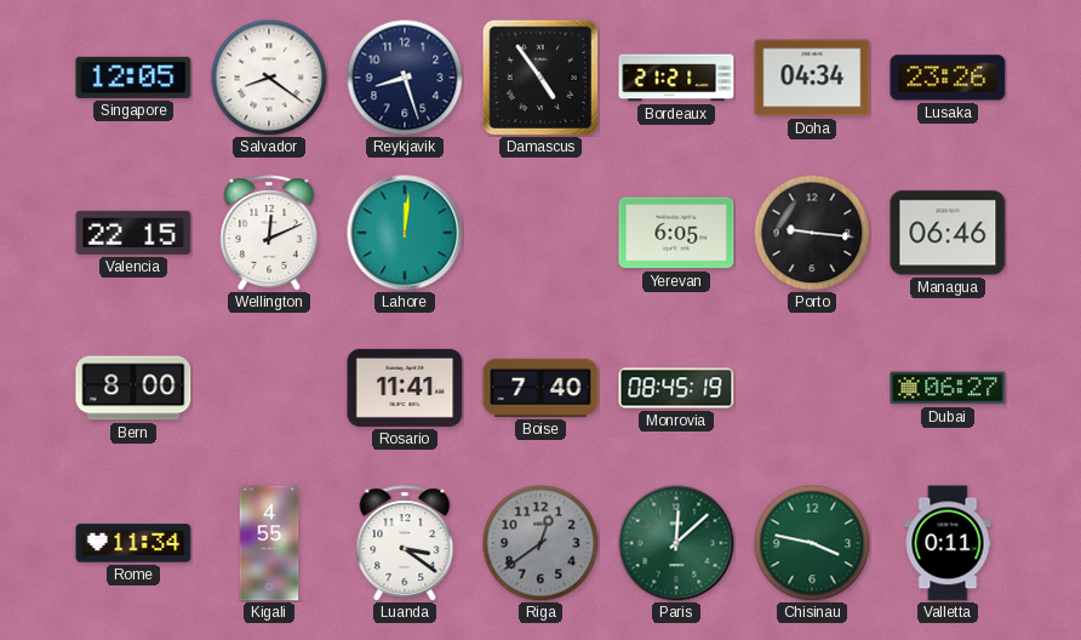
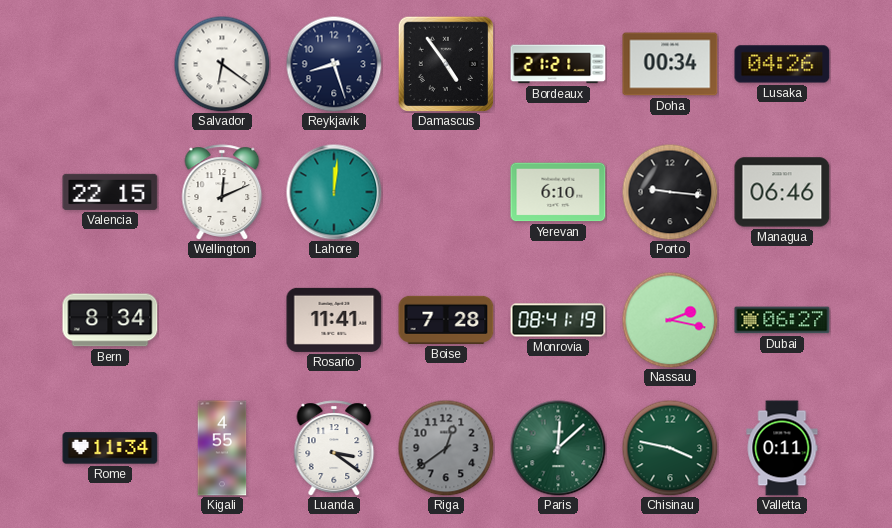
Singapore: 12:05 -> none
Salvador: 8:21 -> 6:21
Doha: 04:34 -> 00:34
Lusaka: 23:26 -> 04:26
Yerevan: 6:05 -> 6:10
Bern: 8:00 -> 8:34
Boise: 7:40 -> 7:28
Monrovia: 08:45 -> 08:41
Nassau: none -> 2:17
